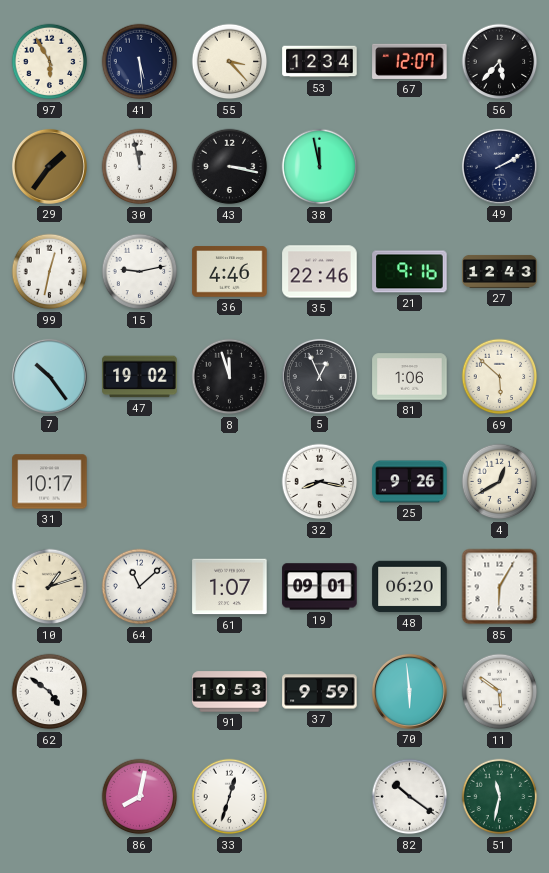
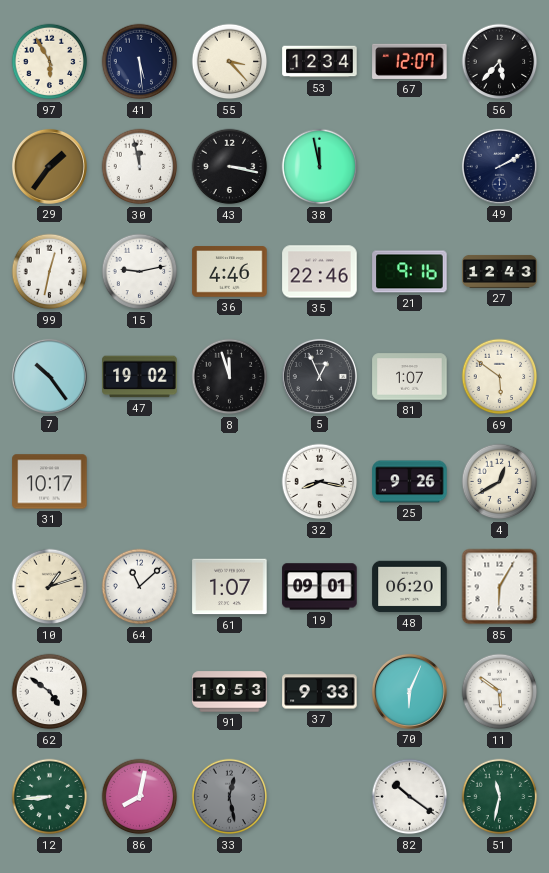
81: 1:06 -> 1:07
69: 5:52 -> 5:51
37: 9:59 -> 9:33
70: 5:59 -> 6:04
12: none -> 8:44
33: 12:33 -> 12:28
33 dial: white -> grey
